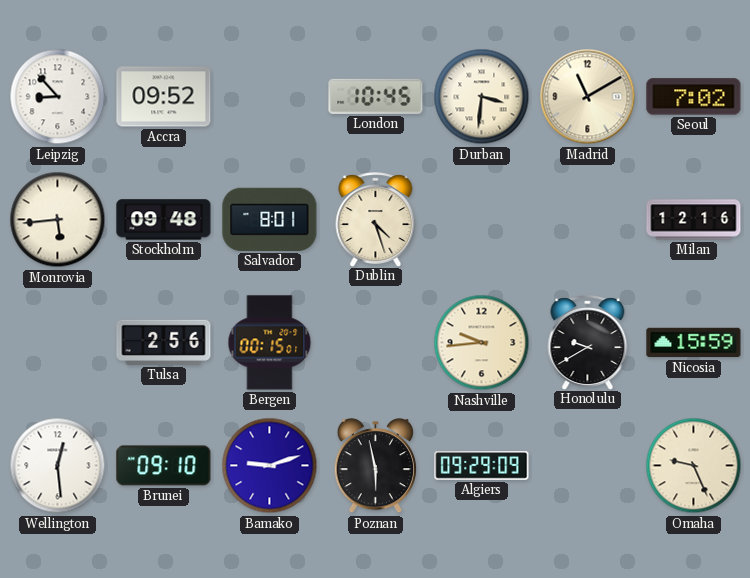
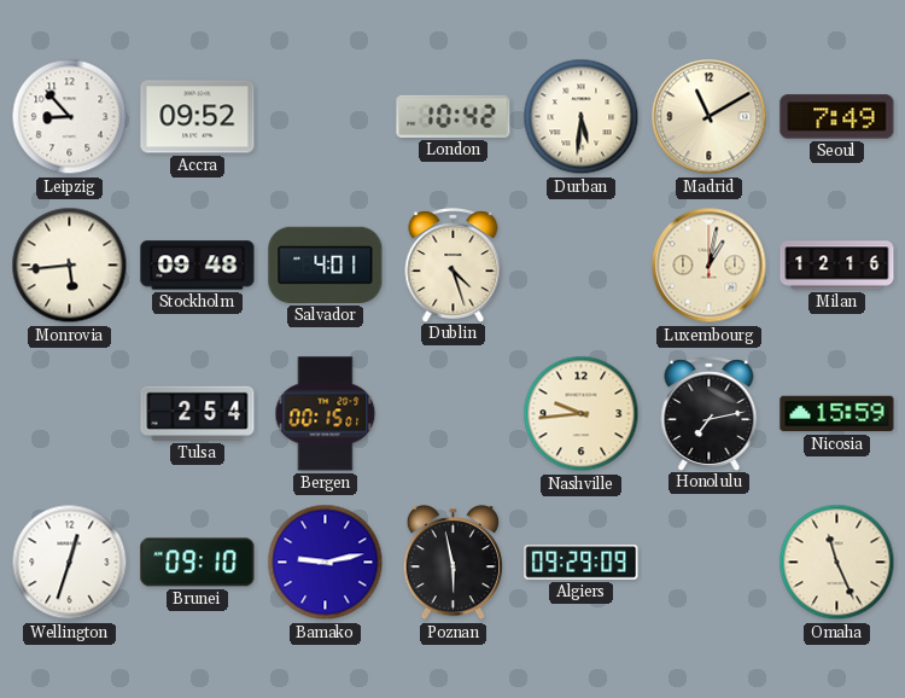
London: 10:45 -> 10:42
Durban: 3:31 -> 5:31
Seoul: 7:02 -> 7:49
Salvador: 8:01 -> 4:01
Luxembourg: none -> 1:02
Tulsa: 2:56 -> 2:54
Honolulu: 9:40 -> 7:13
Wellington: 12:29 -> 12:33
Bamako: 9:12 -> 9:13
Omaha: 9:26 -> 11:26
